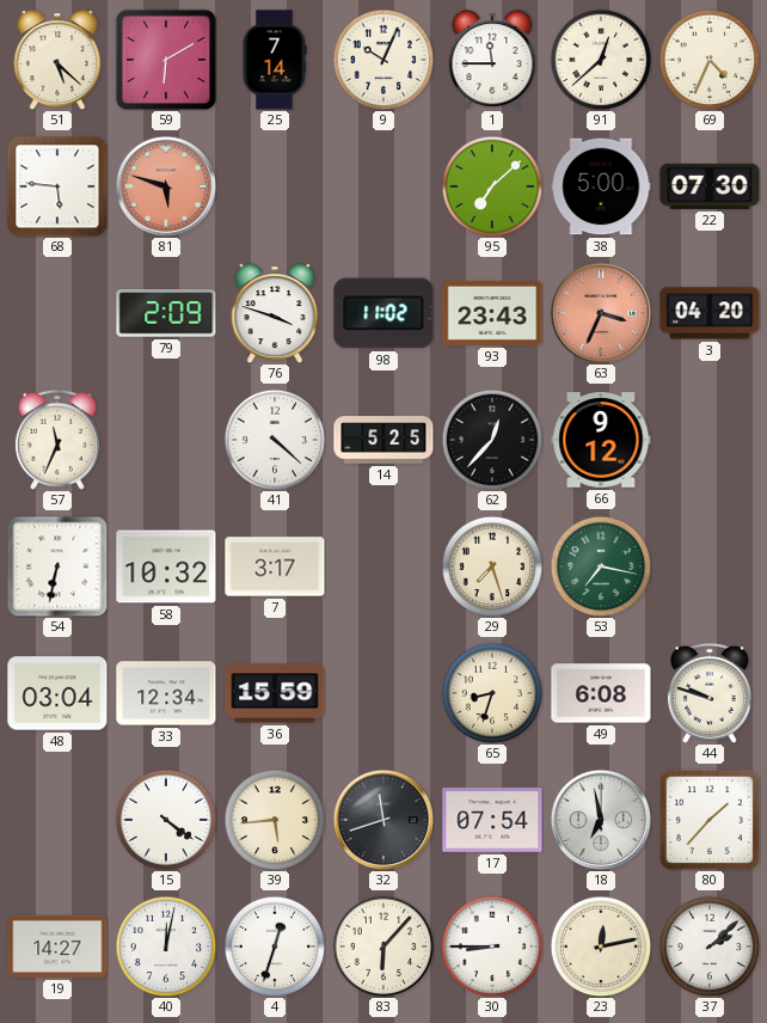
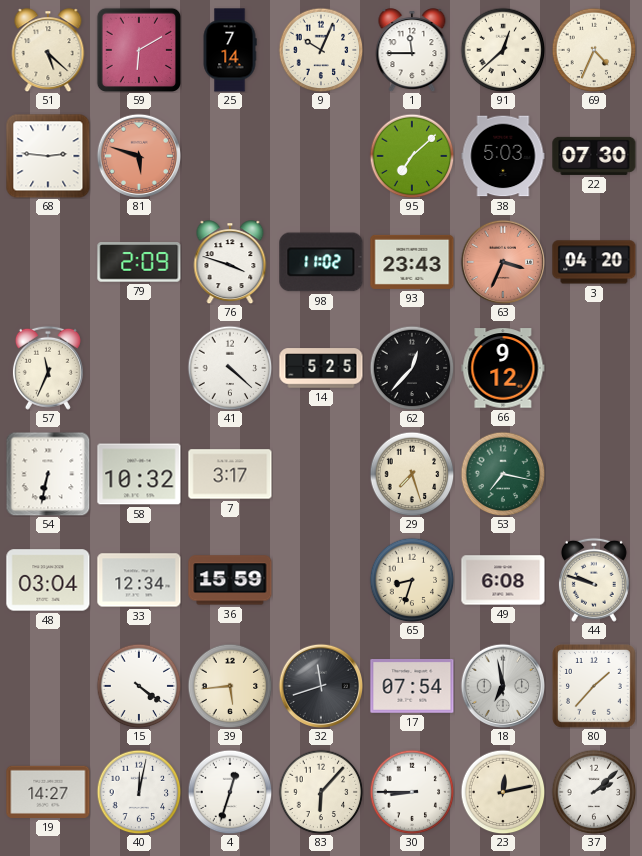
68: 5:46 -> 2:46
38: 5:00 -> 5:03
